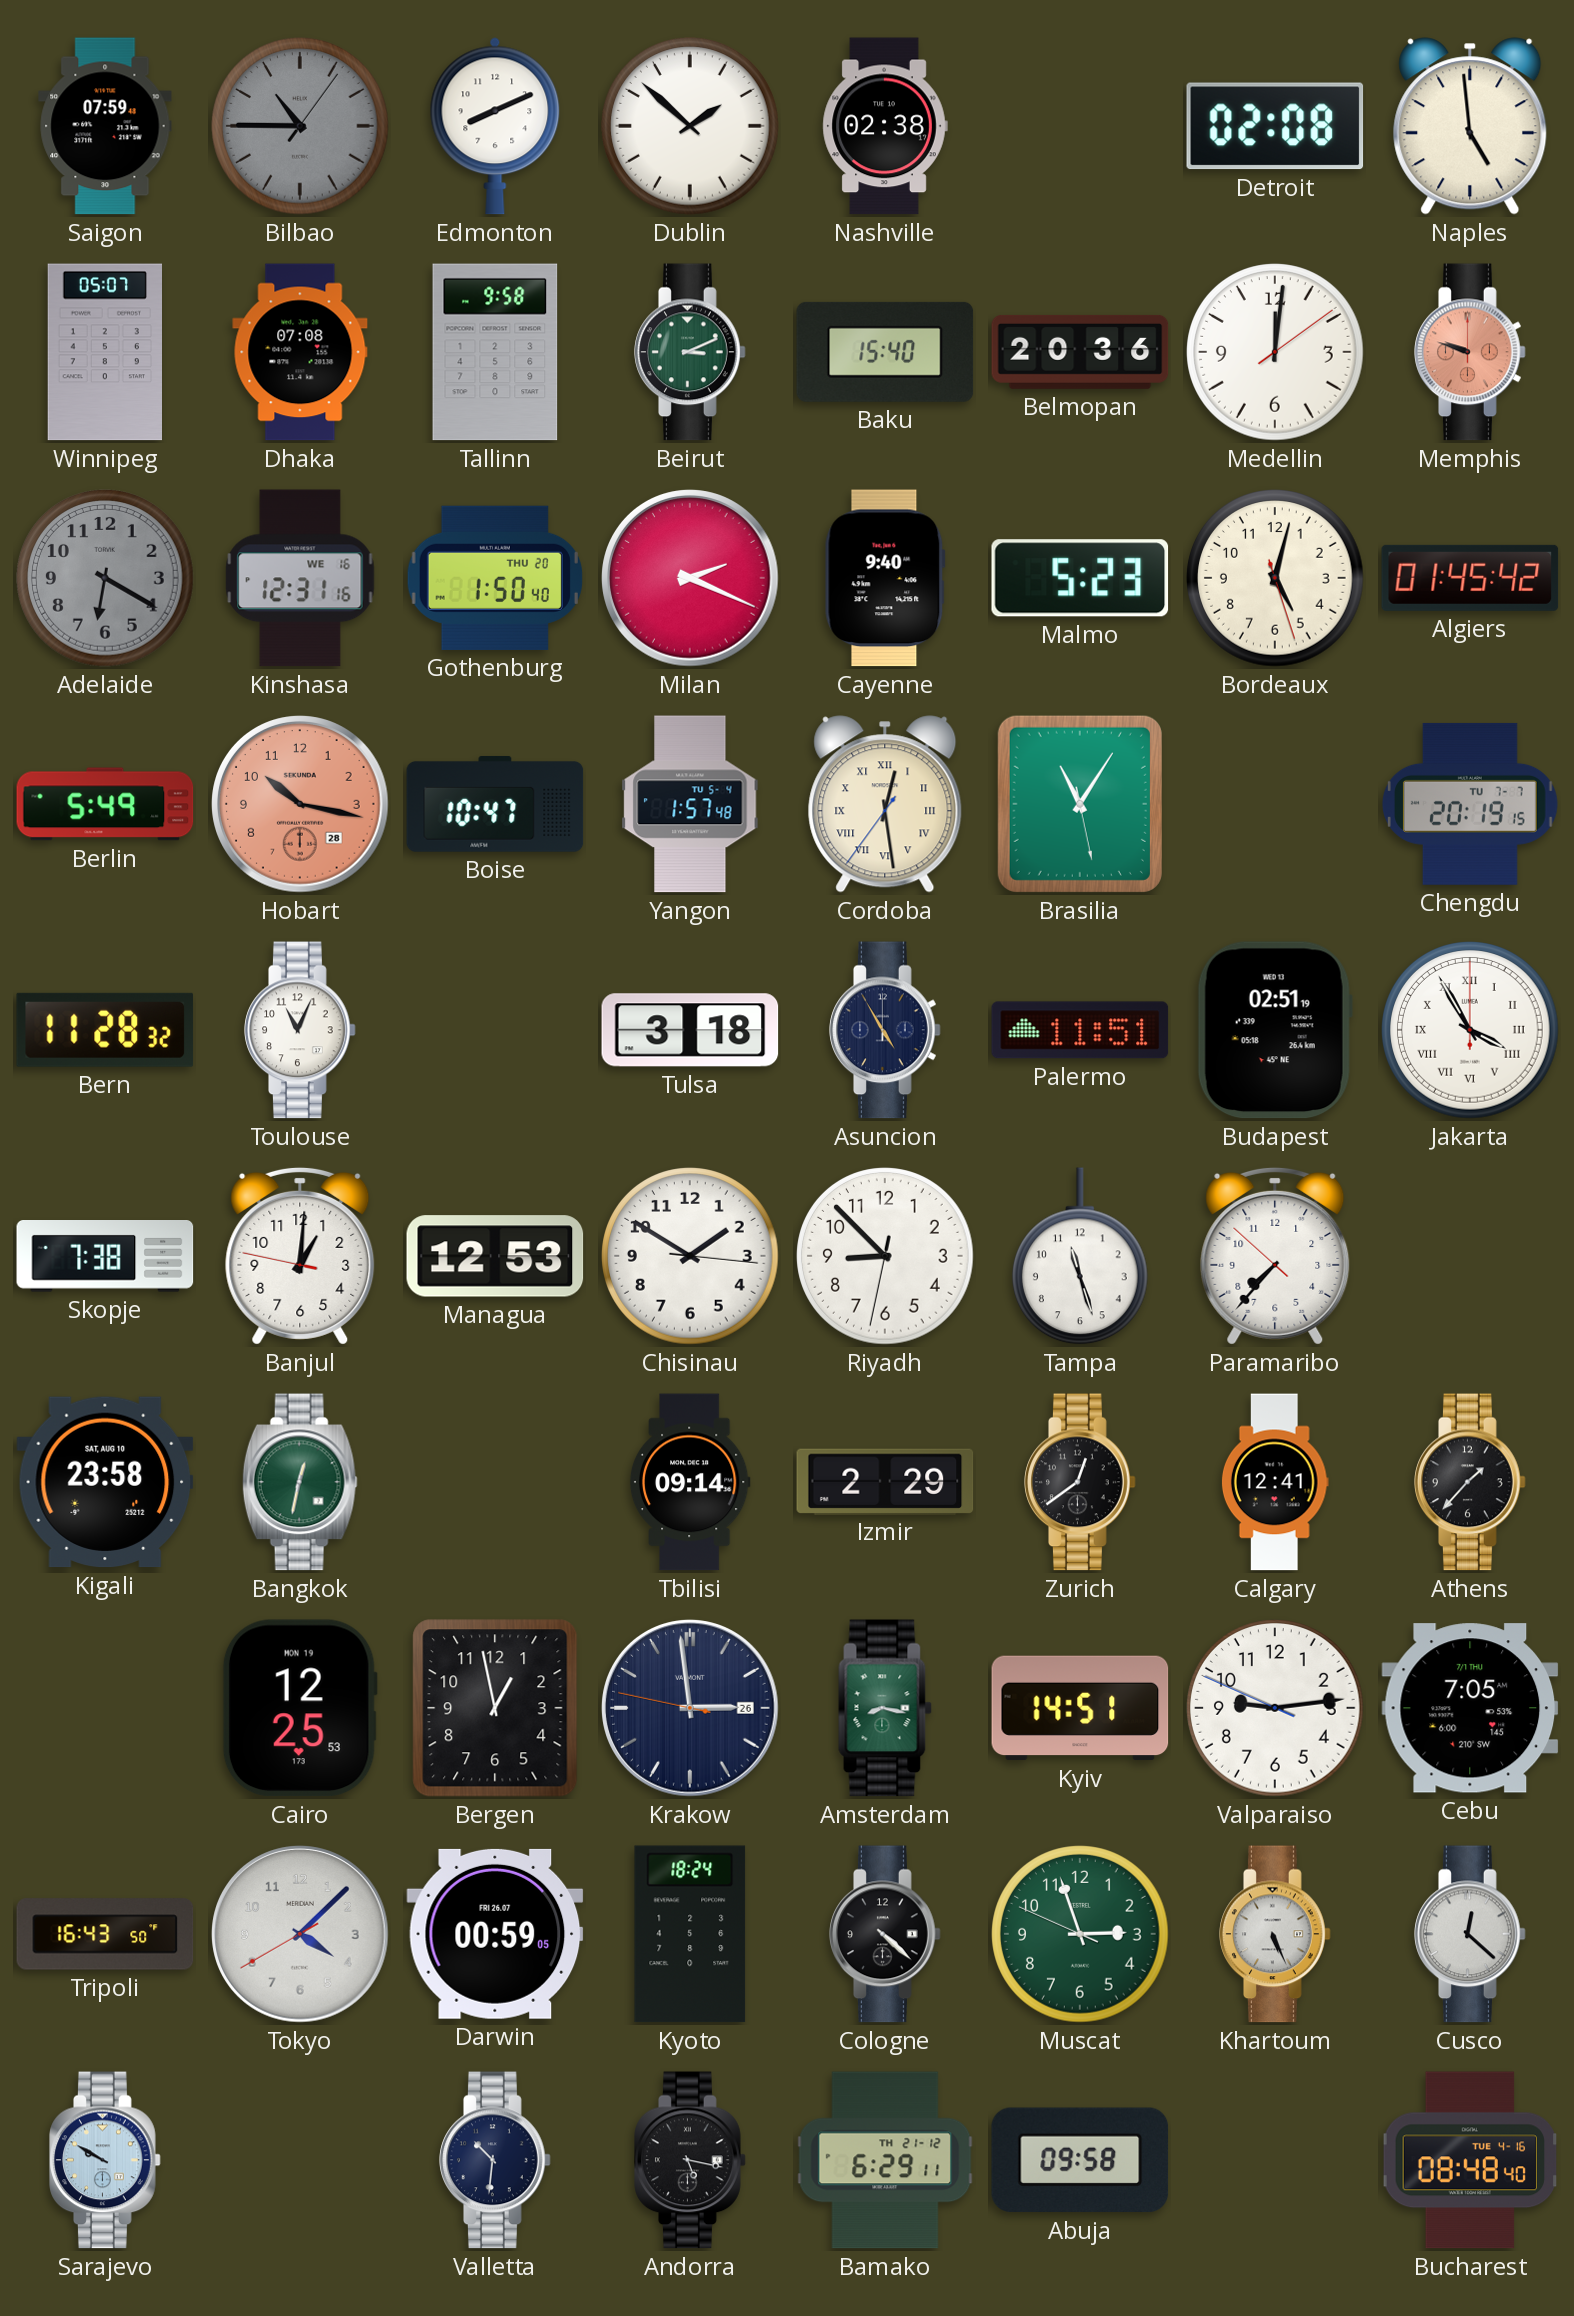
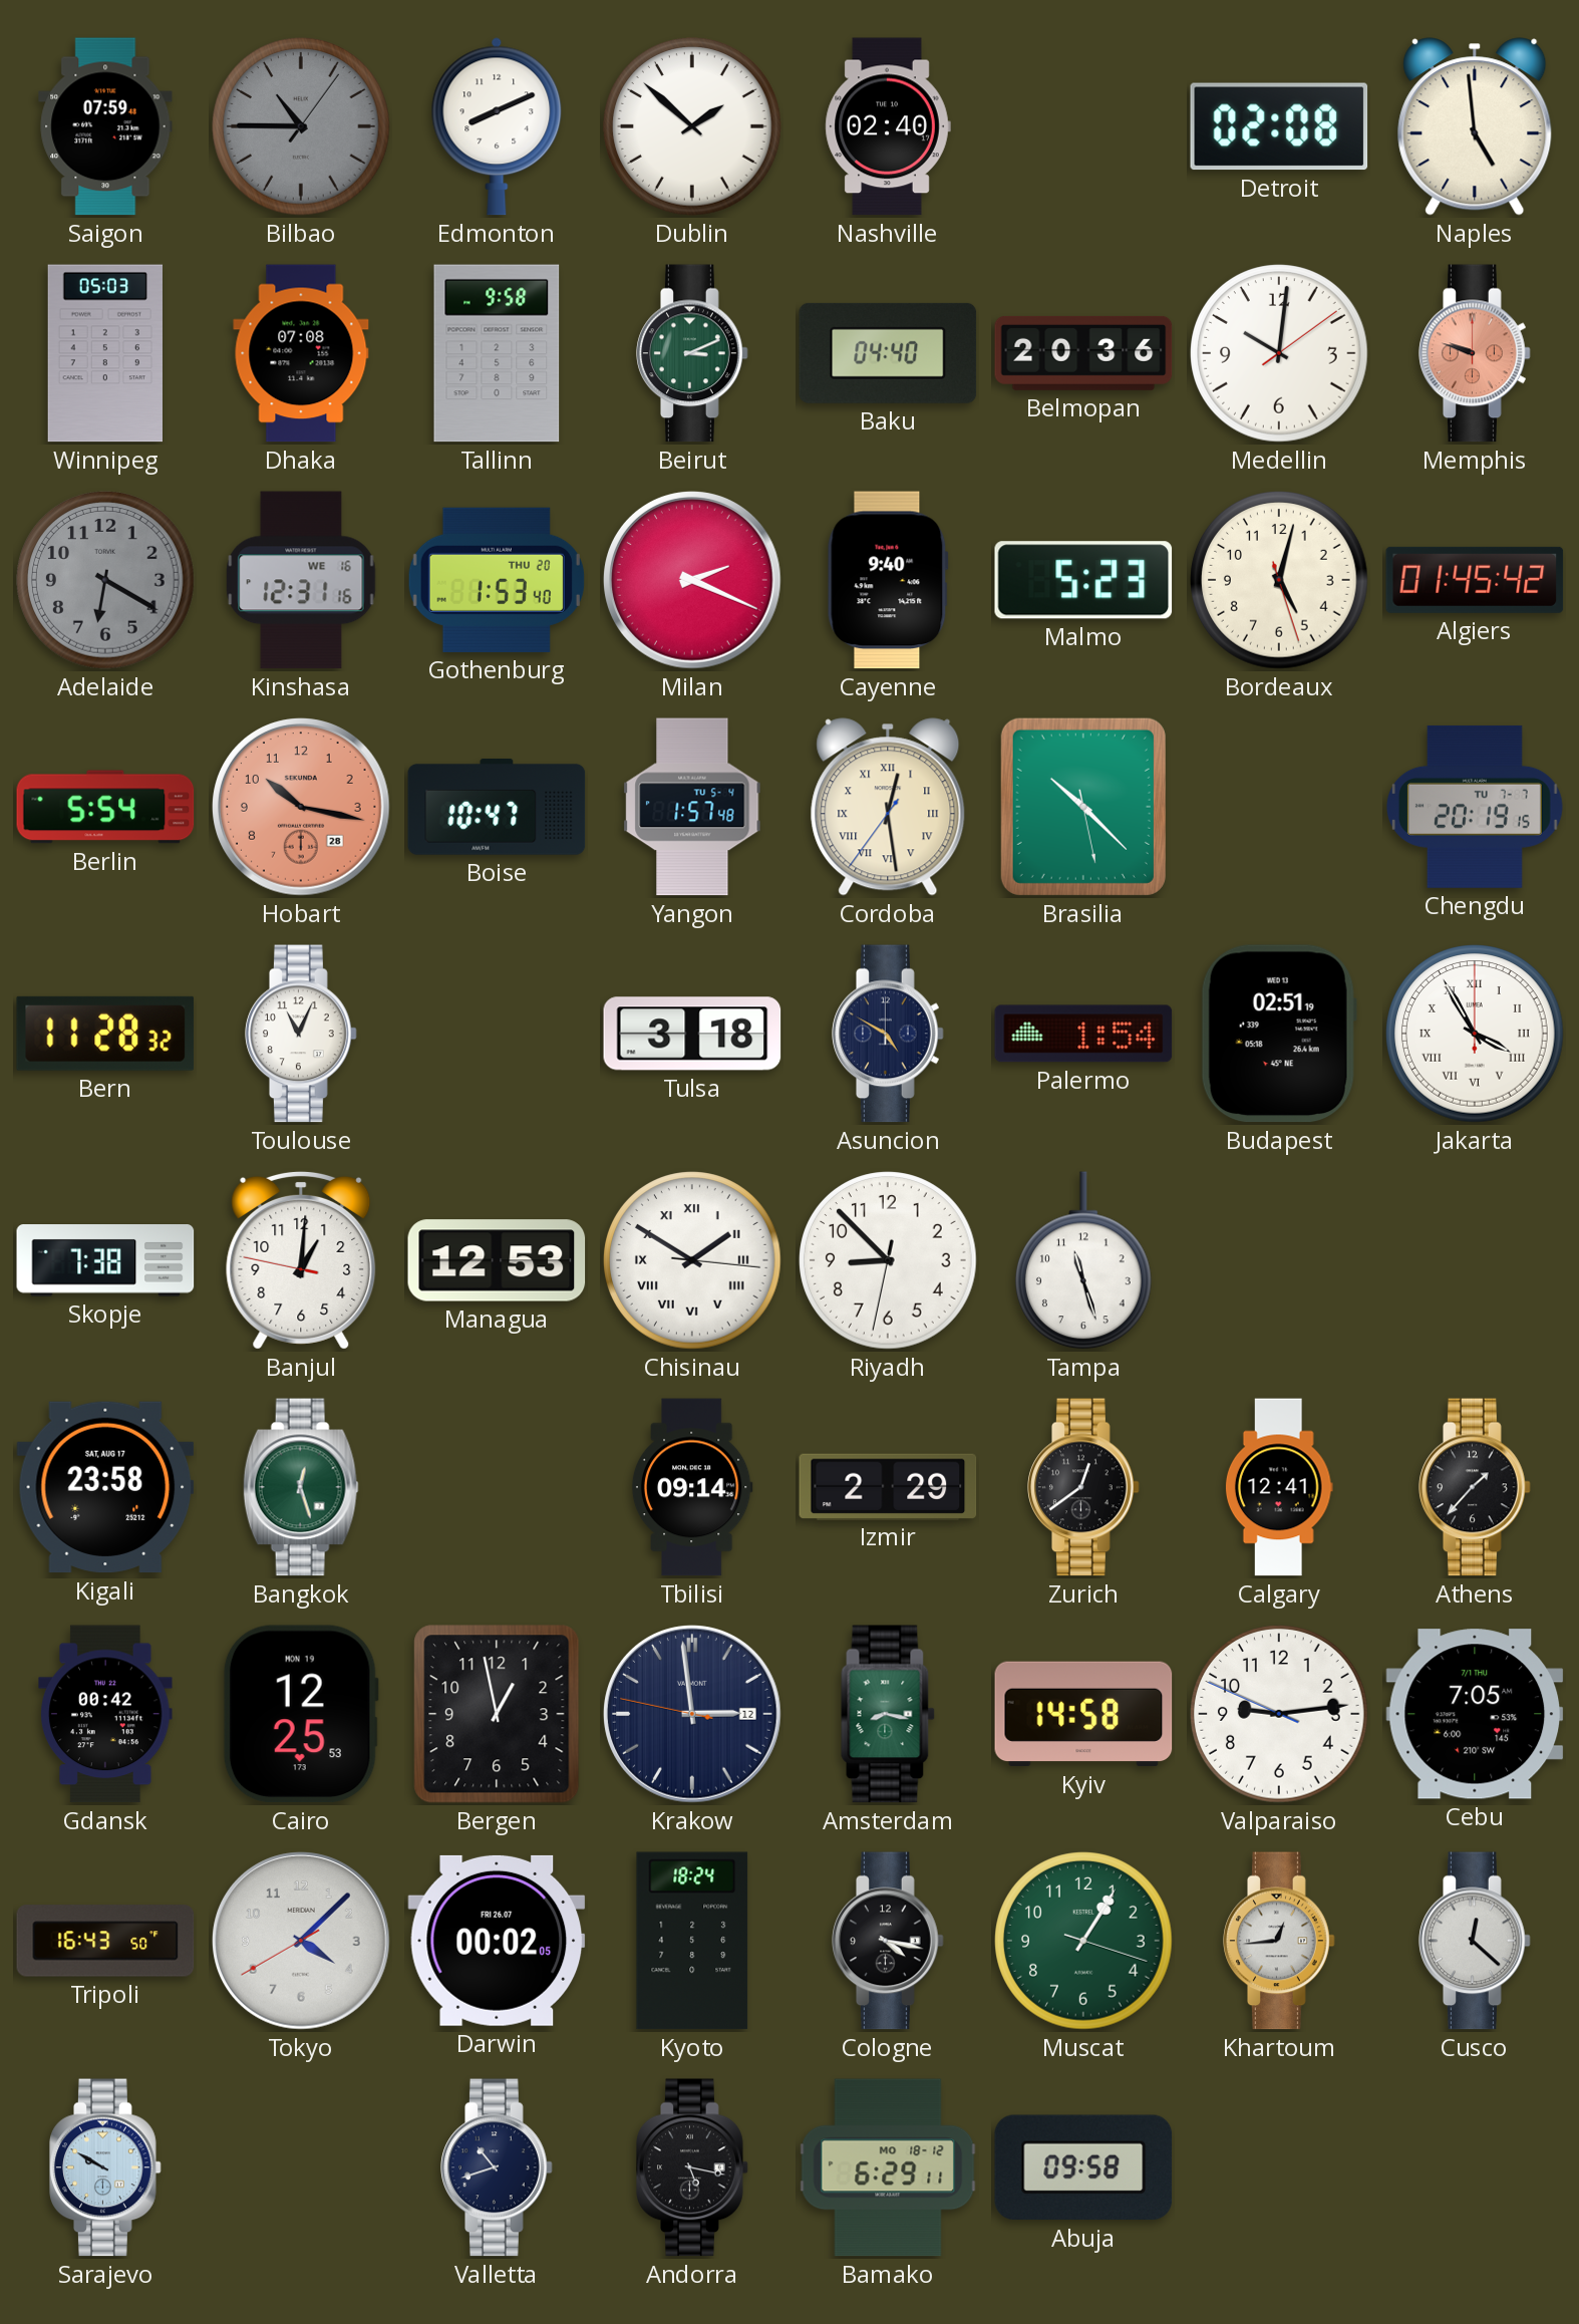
Nashville: 02:38 -> 02:40
Winnipeg: 05:07 -> 05:03
Baku: 15:40 -> 04:40
Medellin: 12:01 -> 10:01
Gothenburg: 1:50 -> 1:53
Berlin: 5:49 -> 5:54
Brasilia: 11:05 -> 10:22
Asuncion: 4:55 -> 4:50
Palermo: 11:51 -> 1:54
Chisinau numerals: Arabic -> Roman
Paramaribo: 7:36 -> none
Kigali date: SAT, AUG 10 -> SAT, AUG 17
Bangkok: 12:32 -> 12:27
Gdansk: none -> 00:42
Krakow date: 26 -> 12
Kyiv: 14:51 -> 14:58
Darwin: 00:59 -> 00:02
Cologne: 4:22 -> 4:17
Muscat: 2:56 -> 1:05
Khartoum: 5:26 -> 12:44
Valletta: 10:31 -> 10:42
Bamako date: TH 21-12 -> MO 18-12
Bucharest: 08:48 -> none
